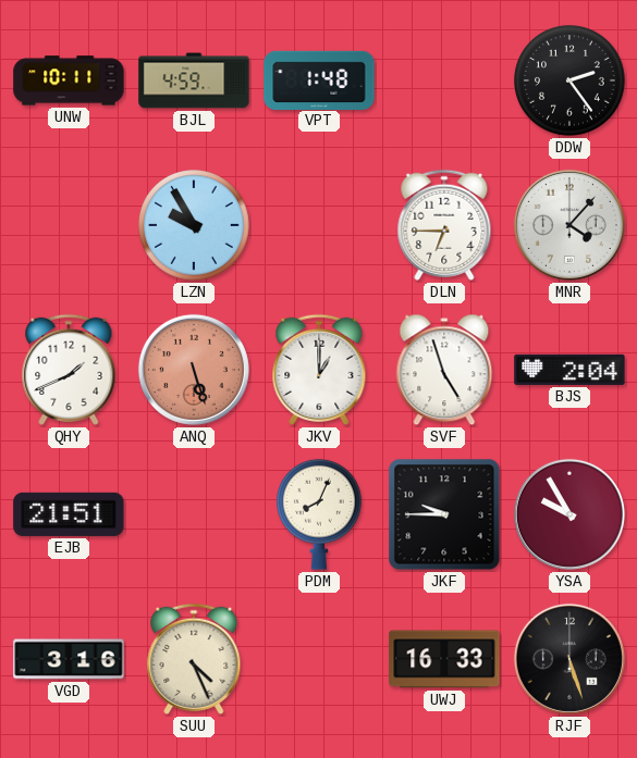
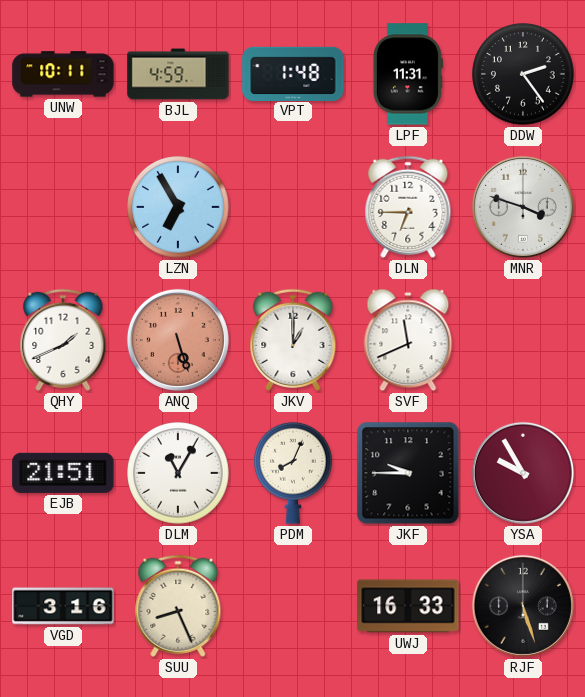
LPF: none -> 11:31
LZN: 9:55 -> 6:55
MNR: 4:07 -> 3:48
SVF: 4:57 -> 11:41
BJS: 2:04 -> none
DLM: none -> 11:05
SUU: 4:26 -> 8:26
